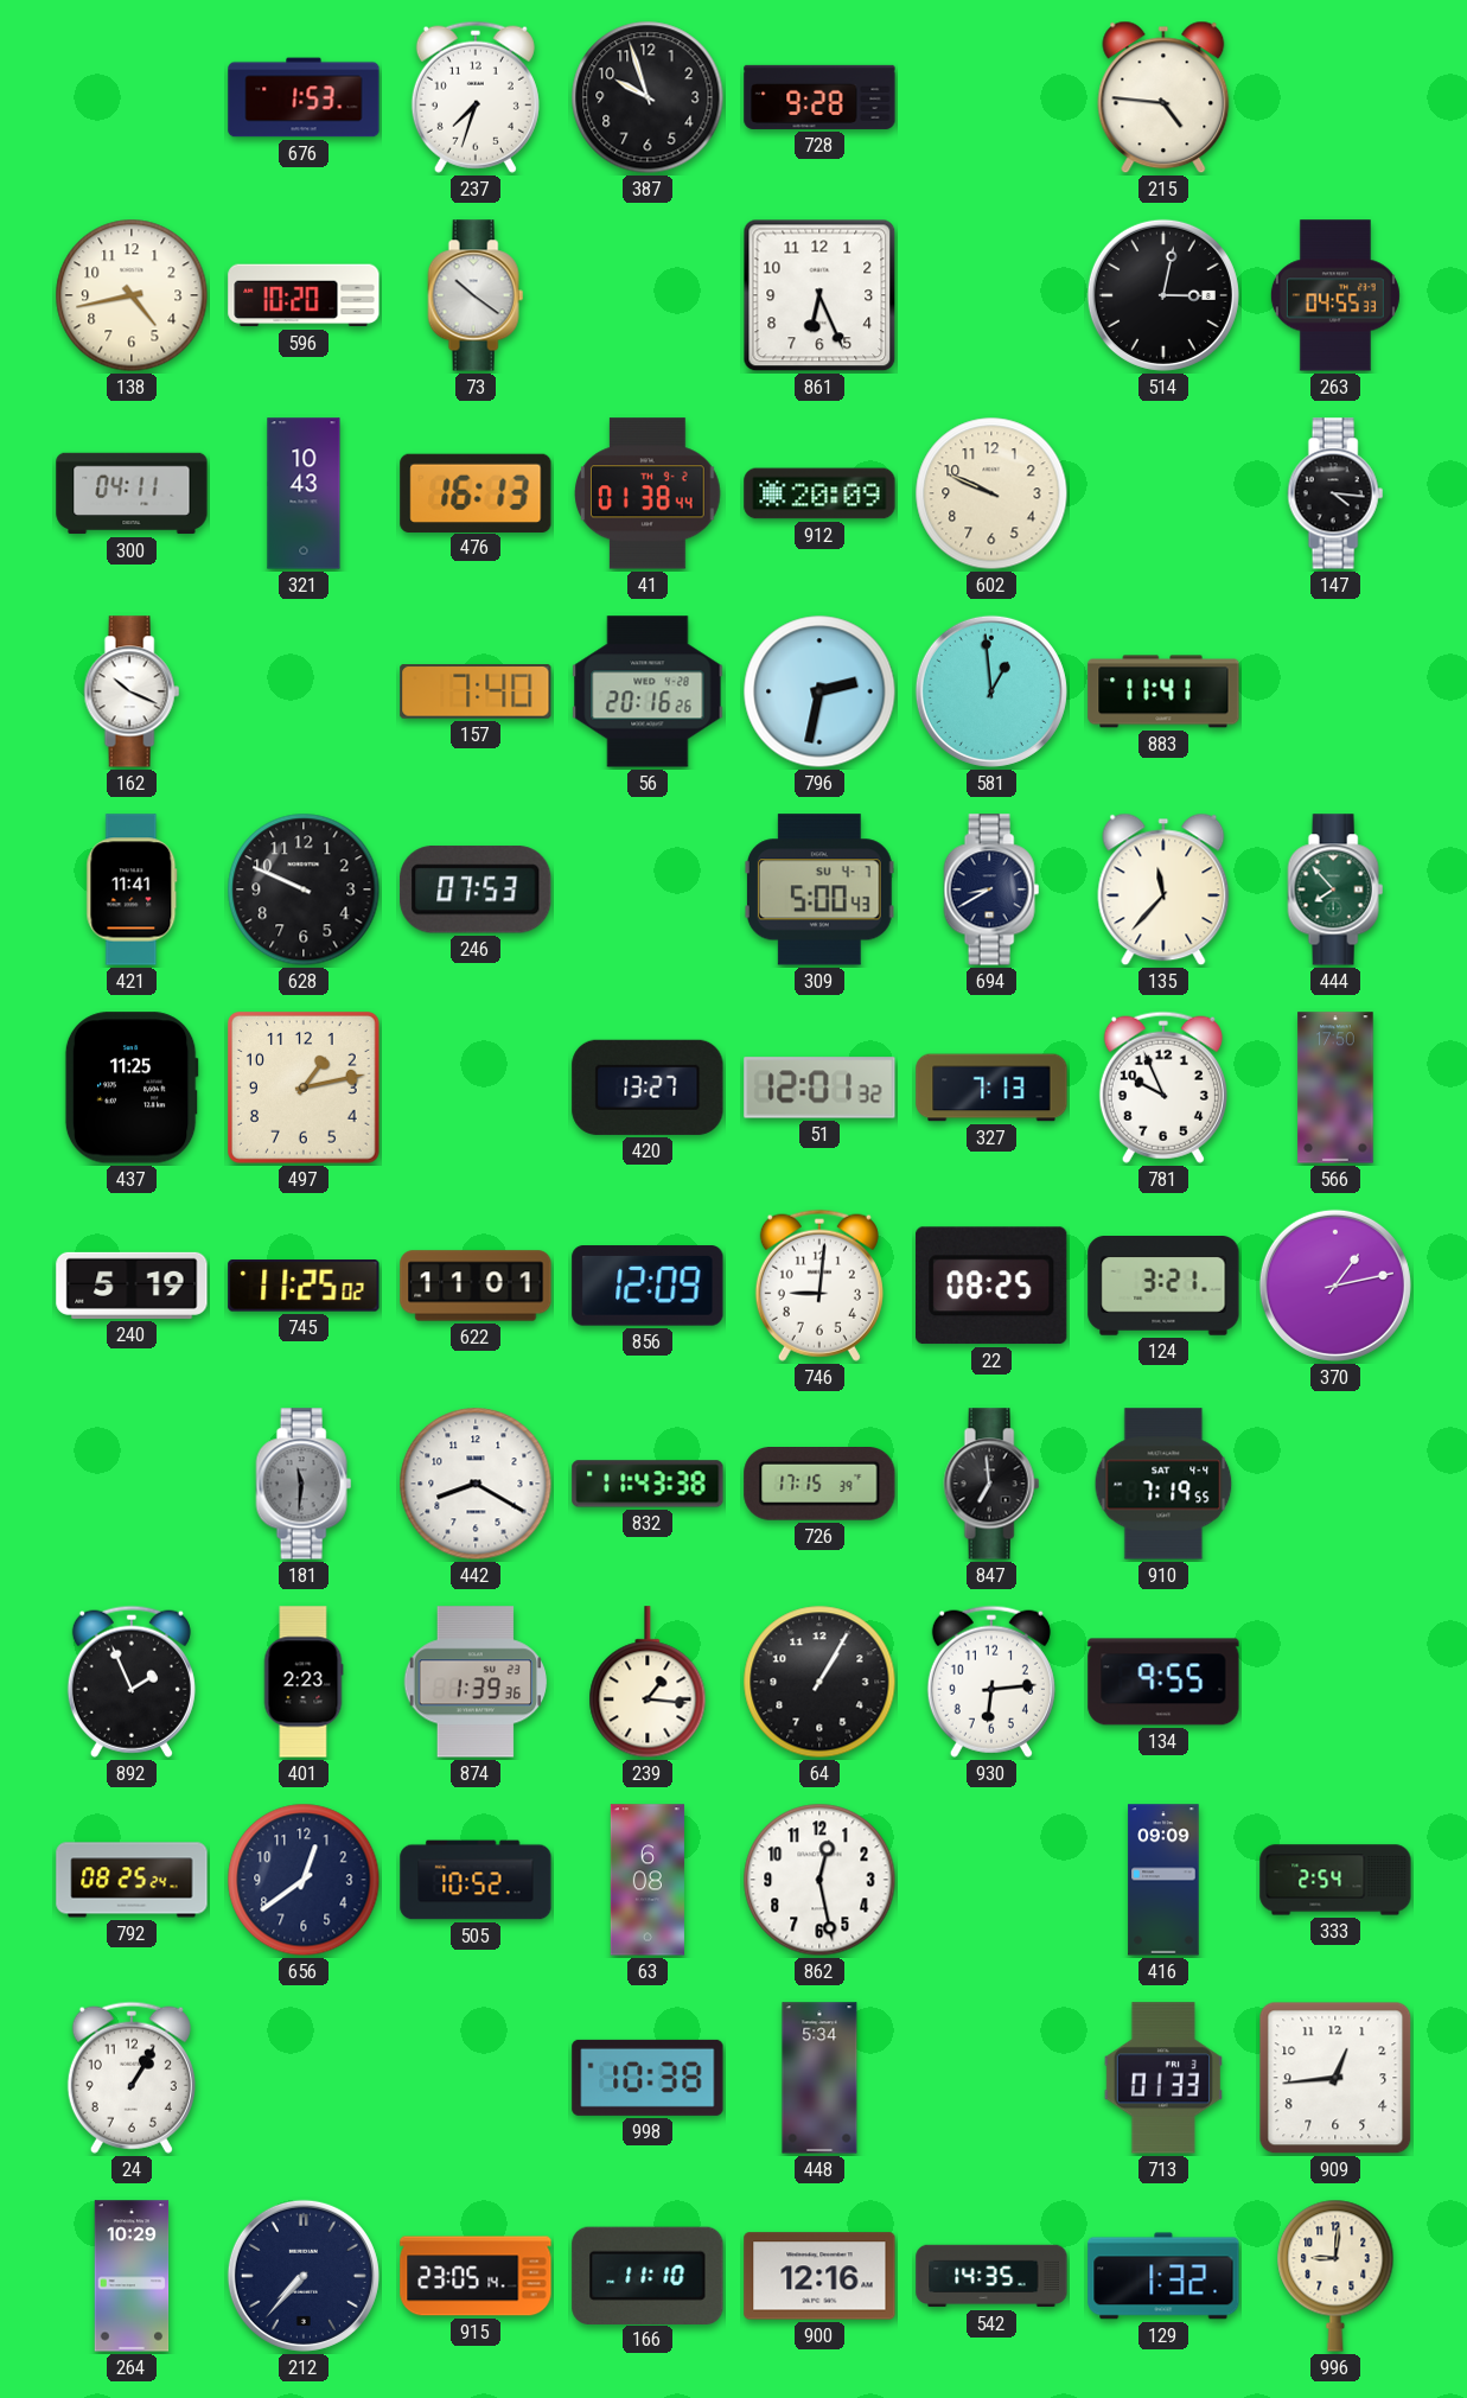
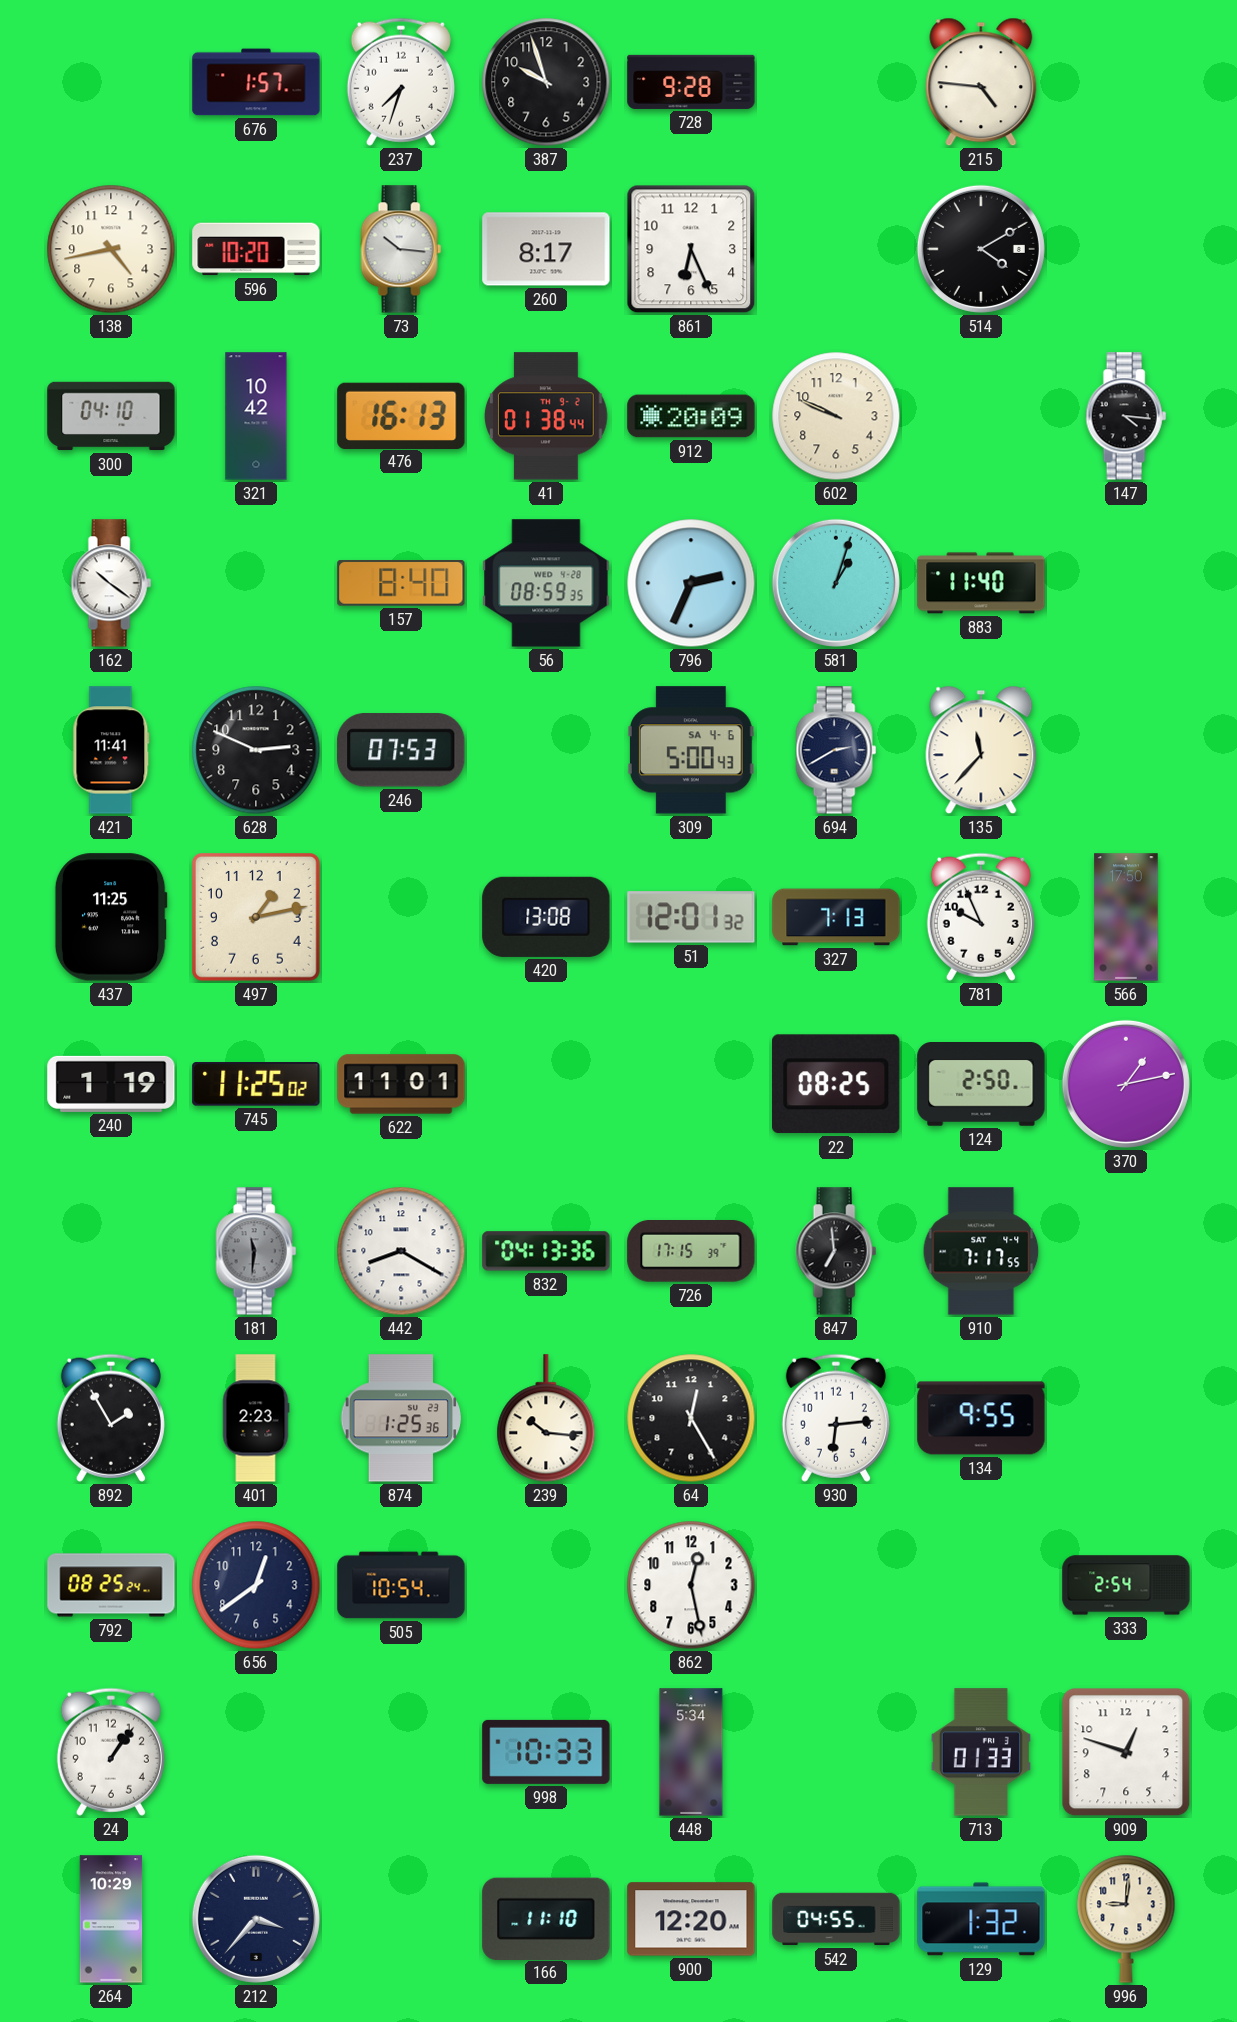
676: 1:53 -> 1:57
73: 10:21 -> 10:16
260: none -> 8:17
514: 3:02 -> 4:10
263: 04:55 -> none
300: 04:11 -> 04:10
321: 10:43 -> 10:42
162: 10:19 -> 10:21
157: 7:40 -> 8:40
56: 20:16 -> 08:59
796: 2:32 -> 2:34
581: 12:59 -> 1:03
883: 11:41 -> 11:40
628: 9:49 -> 2:49
309 date: SU 4-7 -> SA 4-6
694: 8:40 -> 2:40
444: 7:53 -> none
420: 13:27 -> 13:08
240: 5:19 -> 1:19
856: 12:09 -> none
746: 9:01 -> none
124: 3:21 -> 2:50
832: 11:43 -> 04:13
910: 7:19 -> 7:17
892: 1:56 -> 1:55
874: 1:39 -> 1:25
239: 1:16 -> 10:16
64: 1:05 -> 12:25
505: 10:52 -> 10:54
63: 6:08 -> none
416: 09:09 -> none
24: 1:05 -> 1:06
998: 10:38 -> 10:33
909: 12:44 -> 12:48
212: 7:37 -> 3:37
915: 23:05 -> none
900: 12:16 -> 12:20
542: 14:35 -> 04:55
